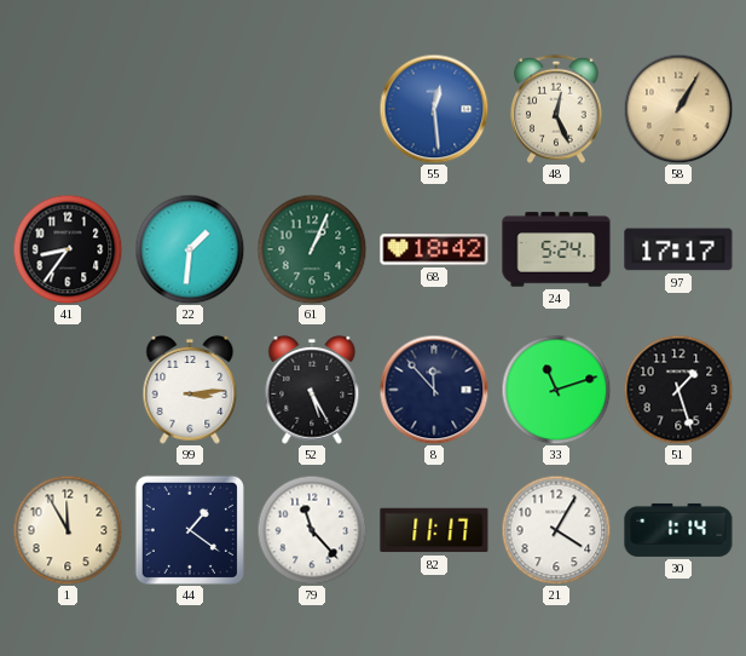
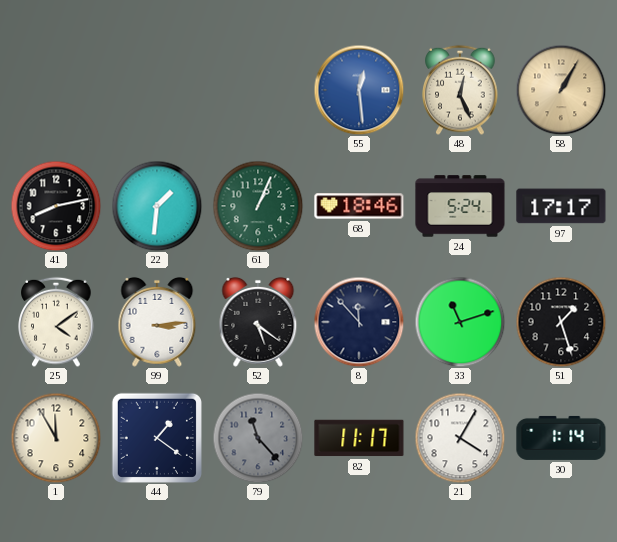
41: 8:36 -> 8:13
68: 18:42 -> 18:46
25: none -> 4:09
52: 5:25 -> 5:21
79 dial: white -> grey
